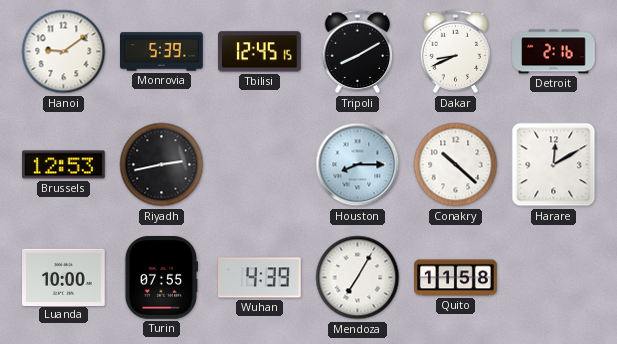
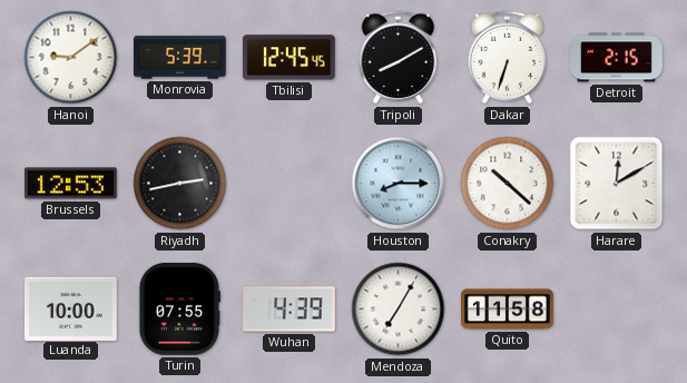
Tbilisi: 12:45:15 -> 12:45:45
Dakar: 8:41 -> 6:33
Detroit: 2:16 -> 2:15
